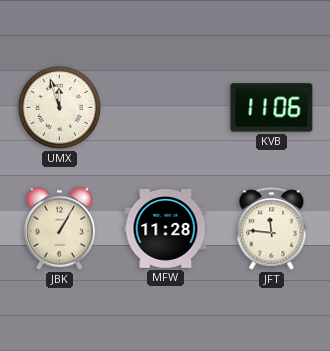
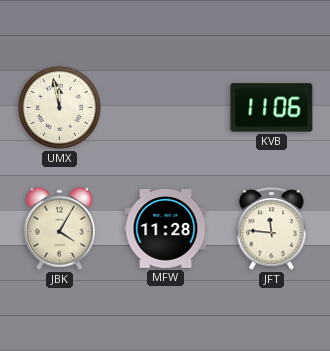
UMX: 11:57 -> 11:58
JBK: 1:05 -> 4:05
